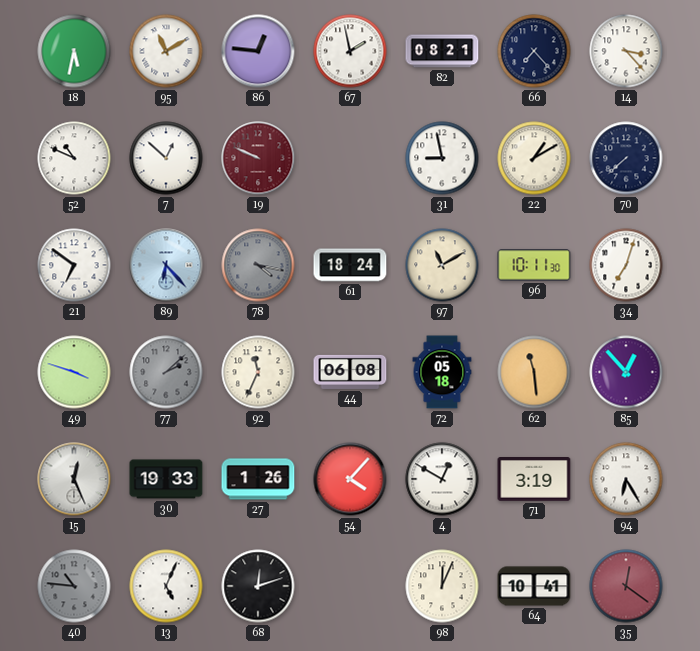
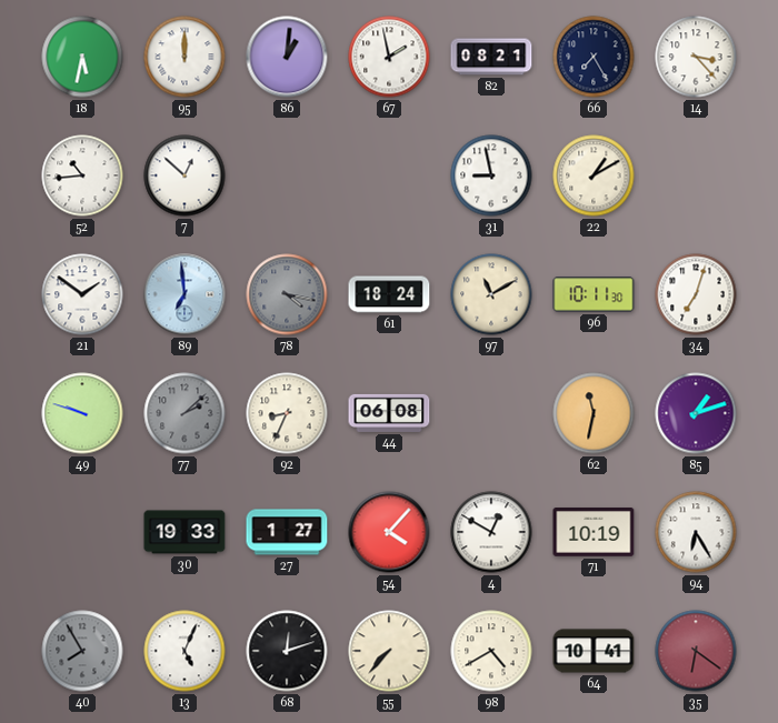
95: 11:10 -> 12:00
86: 12:46 -> 1:01
66: 7:23 -> 7:25
52: 10:49 -> 10:44
19: 9:49 -> none
70: 7:38 -> none
21: 6:51 -> 1:51
89: 6:23 -> 6:59
49: 3:48 -> 9:48
92: 11:34 -> 8:34
72: 05:18 -> none
62: 11:29 -> 11:32
85: 12:53 -> 1:12
15: 12:26 -> none
27: 1:26 -> 1:27
71: 3:19 -> 10:19
40: 10:46 -> 7:55
55: none -> 7:37
98: 12:04 -> 4:40
35: 12:21 -> 6:21
